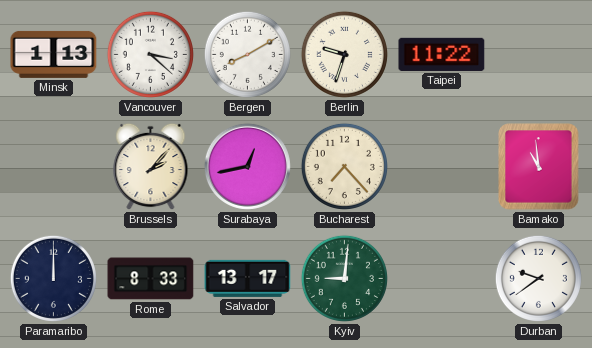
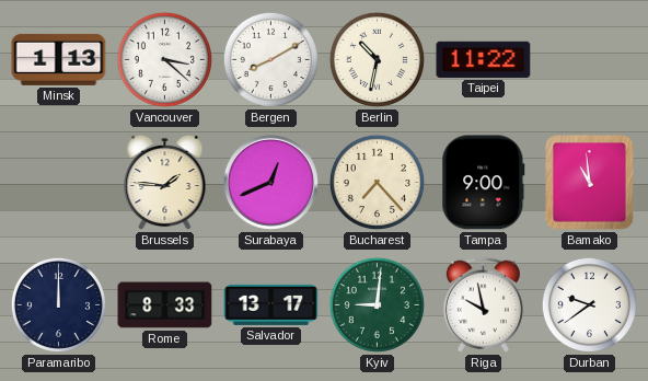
Berlin: 9:33 -> 10:32
Brussels: 2:07 -> 1:46
Surabaya: 12:43 -> 12:41
Tampa: none -> 9:00
Riga: none -> 9:58
